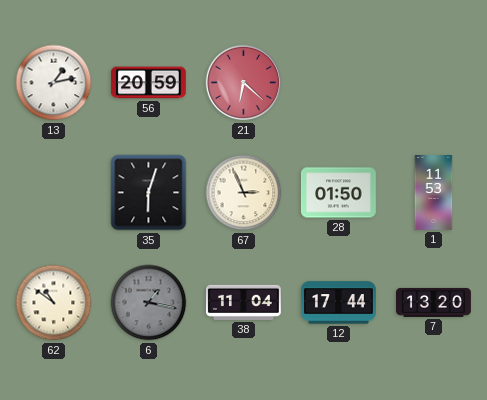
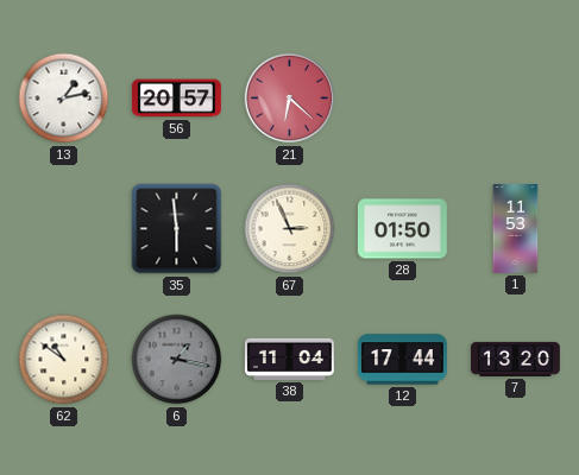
56: 20:59 -> 20:57
35: 6:03 -> 5:59
